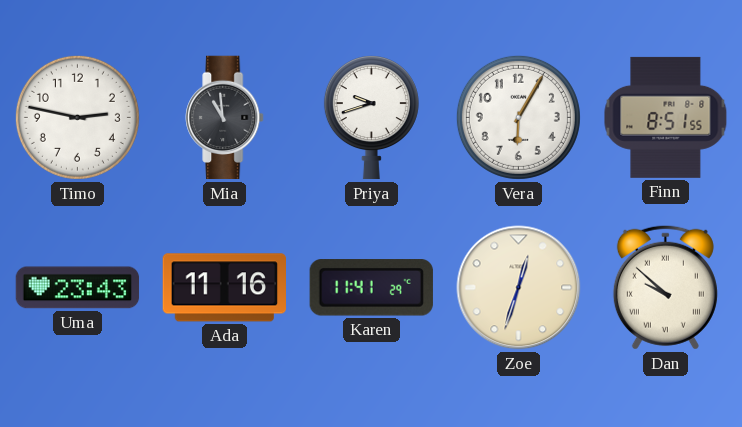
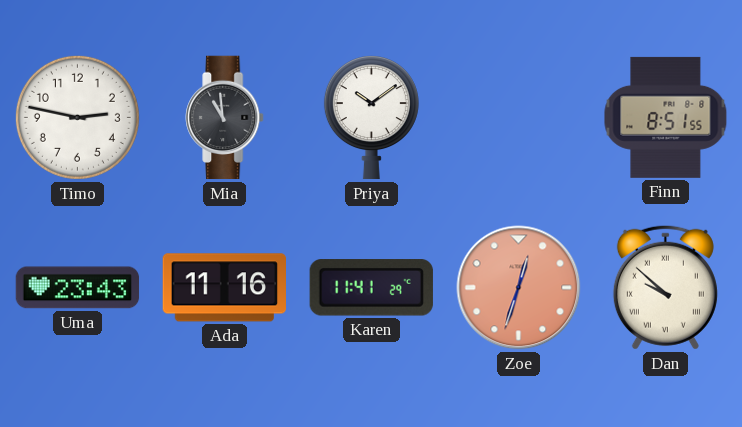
Priya: 9:42 -> 10:09
Vera: 6:05 -> none
Zoe dial: cream -> salmon
